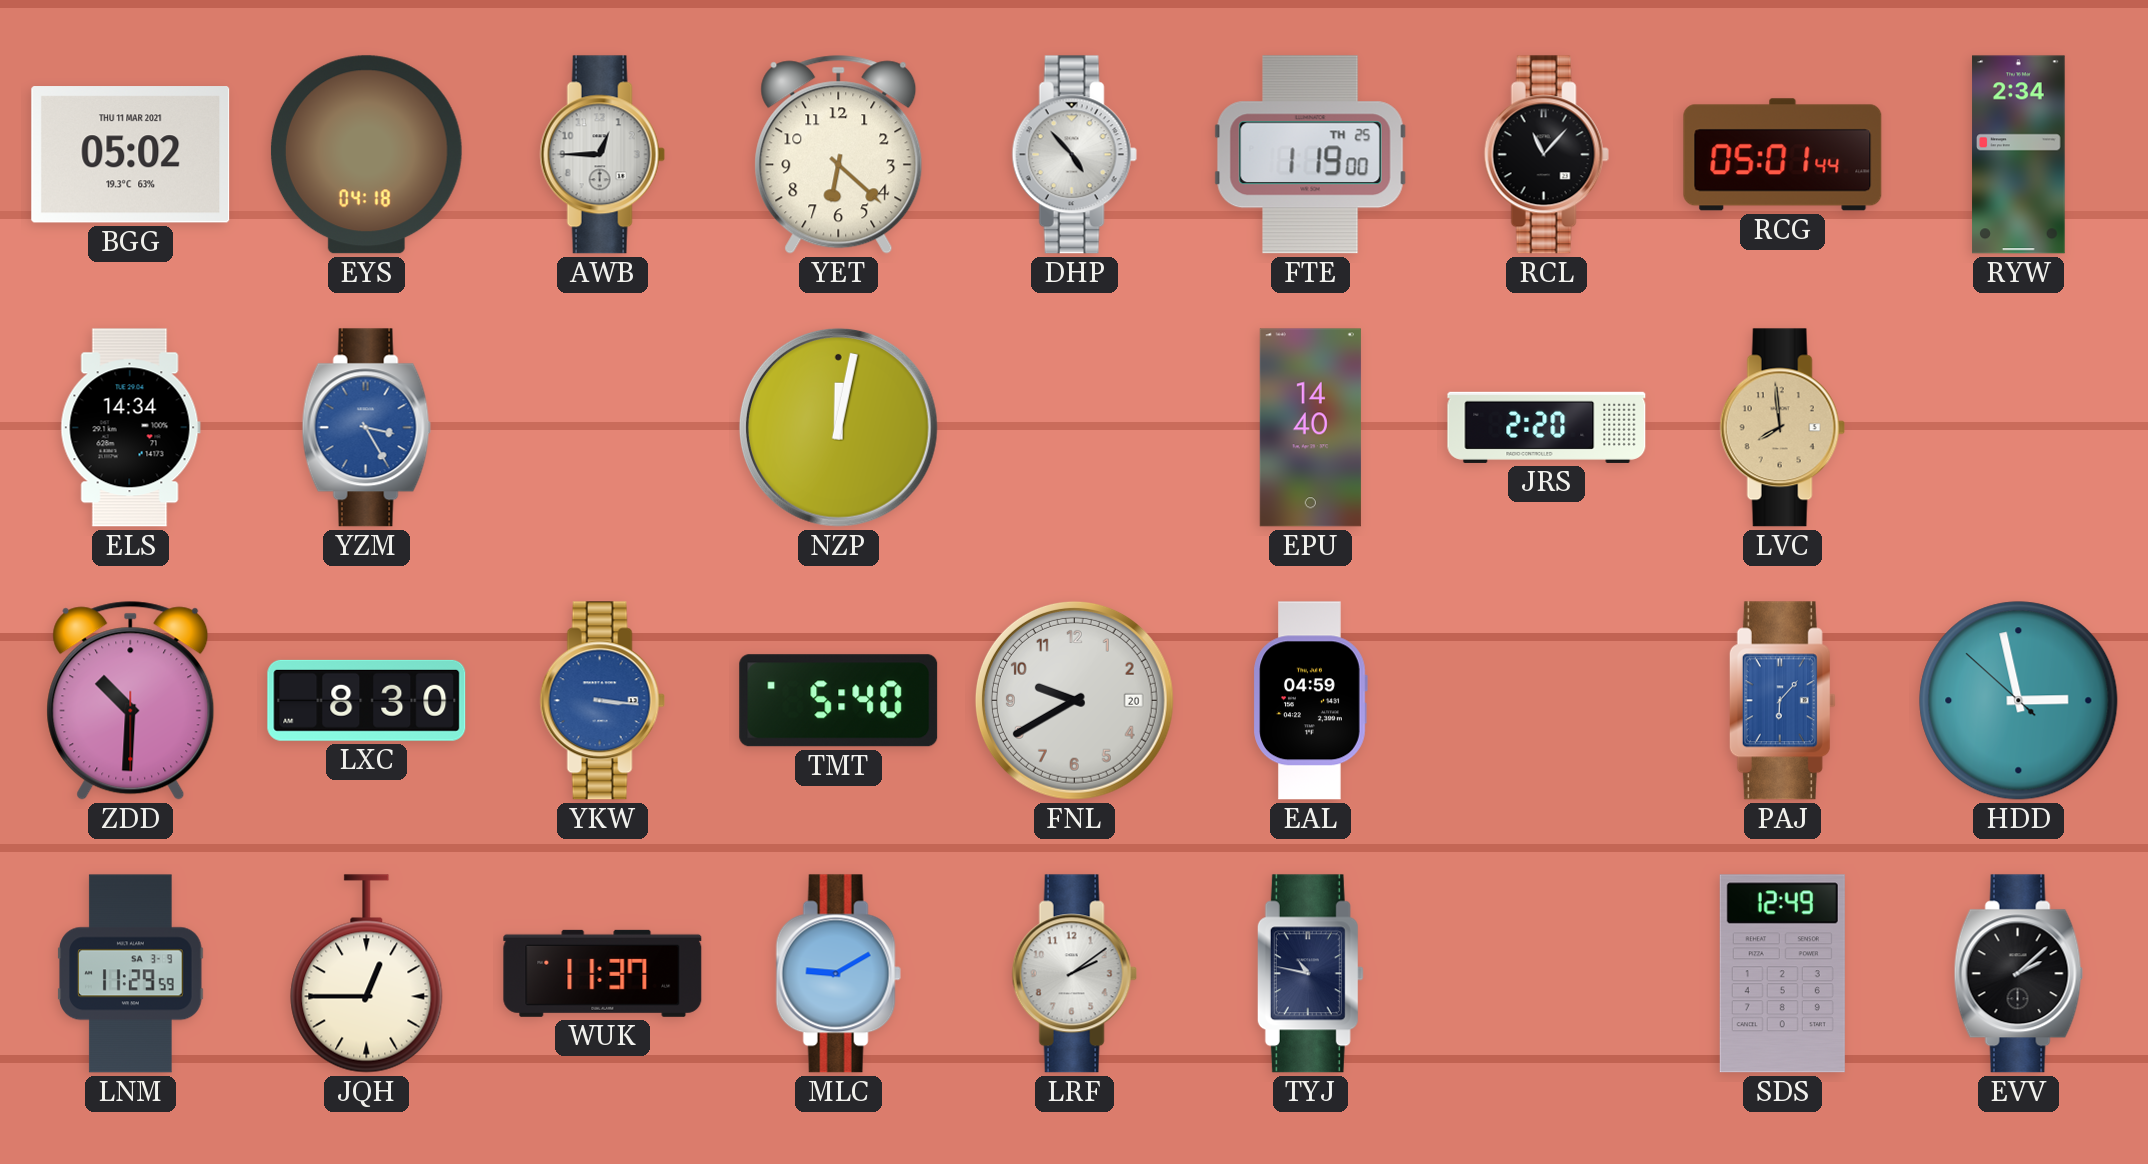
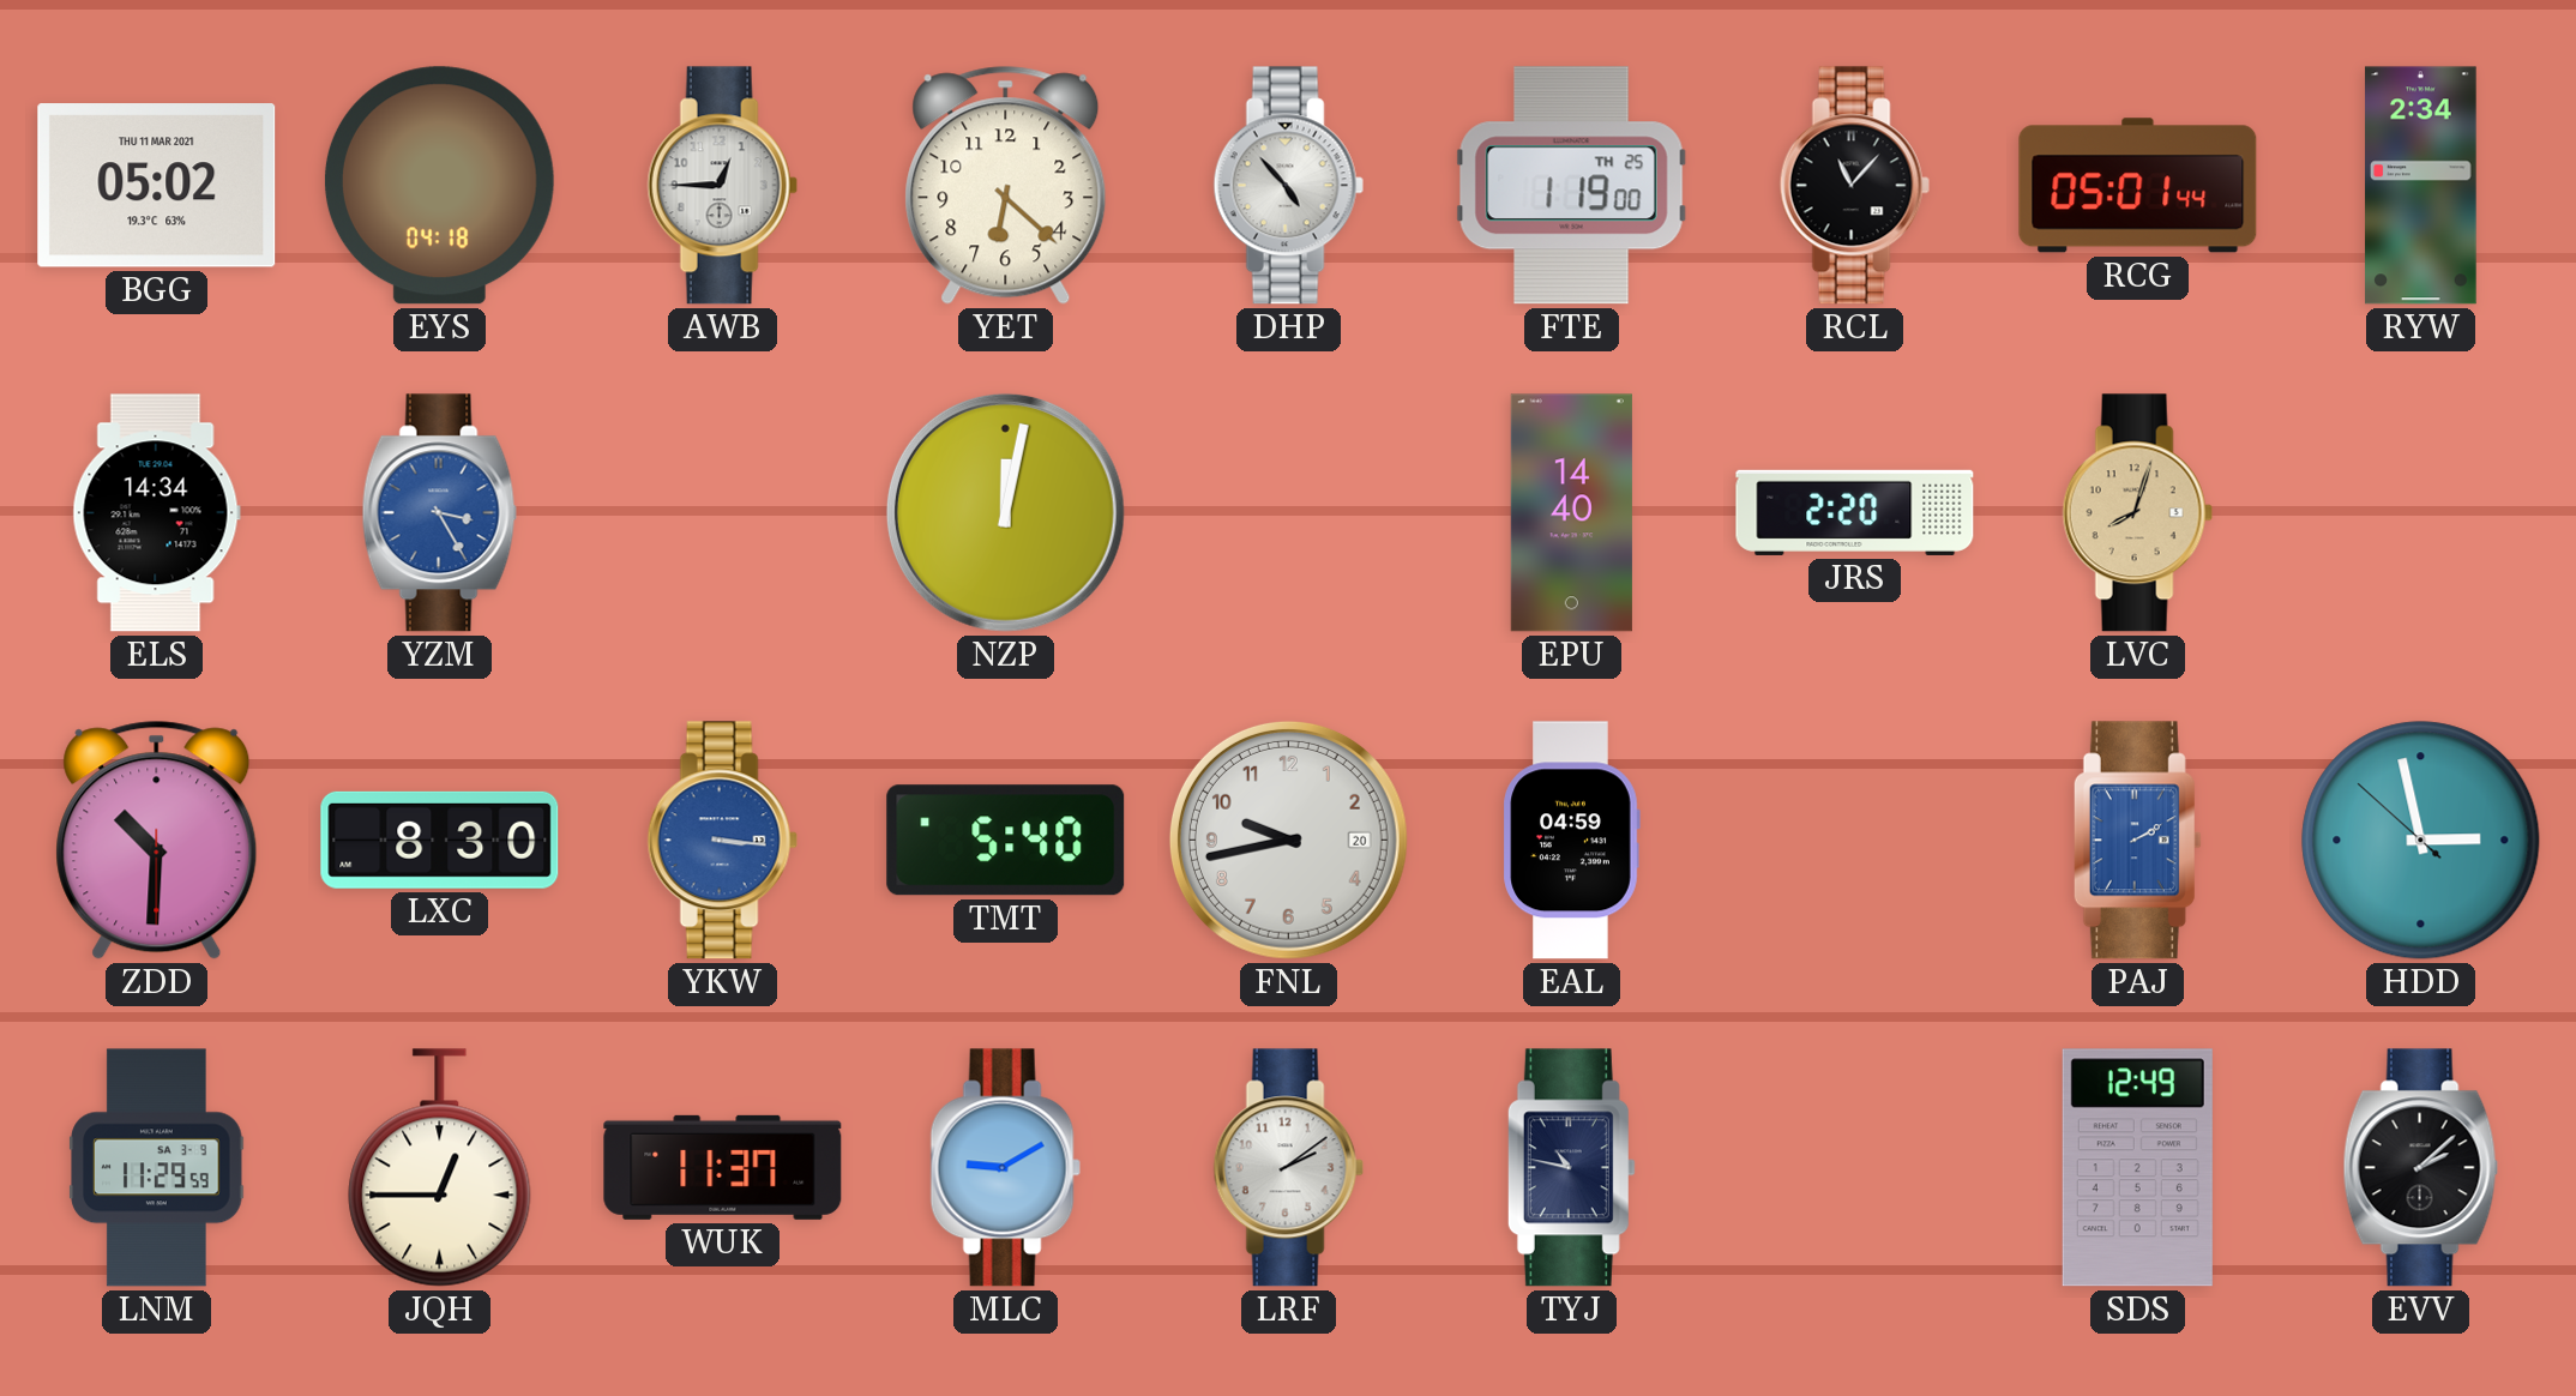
LVC: 7:59 -> 8:03
FNL: 9:40 -> 9:43
PAJ: 6:07 -> 2:10
